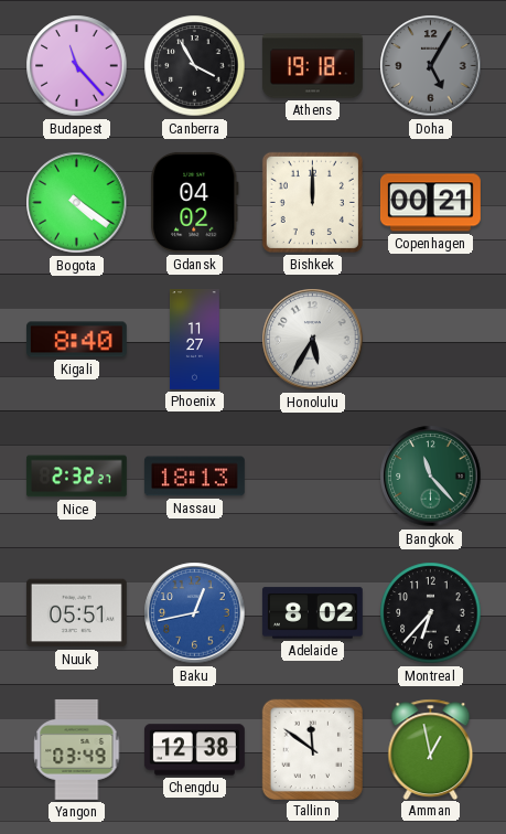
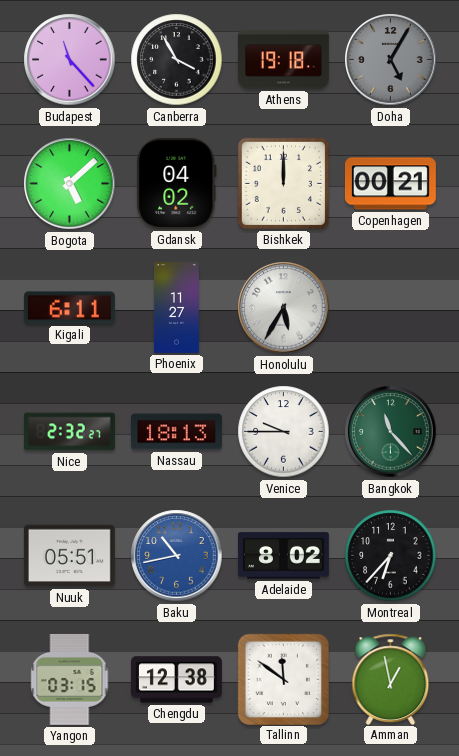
Bogota: 4:21 -> 5:08
Kigali: 8:40 -> 6:11
Venice: none -> 9:45
Baku: 12:43 -> 10:43
Yangon: 03:49 -> 03:15
